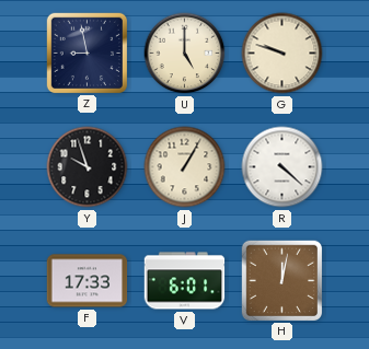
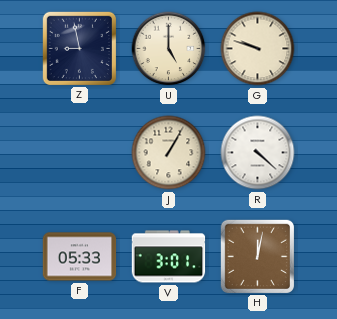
Y: 9:57 -> none
F: 17:33 -> 05:33
V: 6:01 -> 3:01
